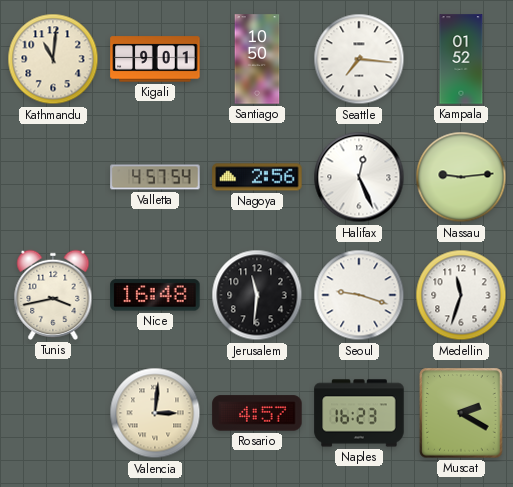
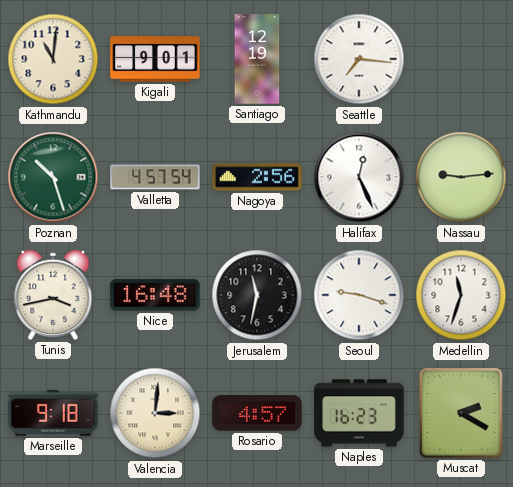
Santiago: 10:50 -> 12:19
Kampala: 01:52 -> none
Poznan: none -> 10:27
Jerusalem: 11:31 -> 11:32
Marseille: none -> 9:18
